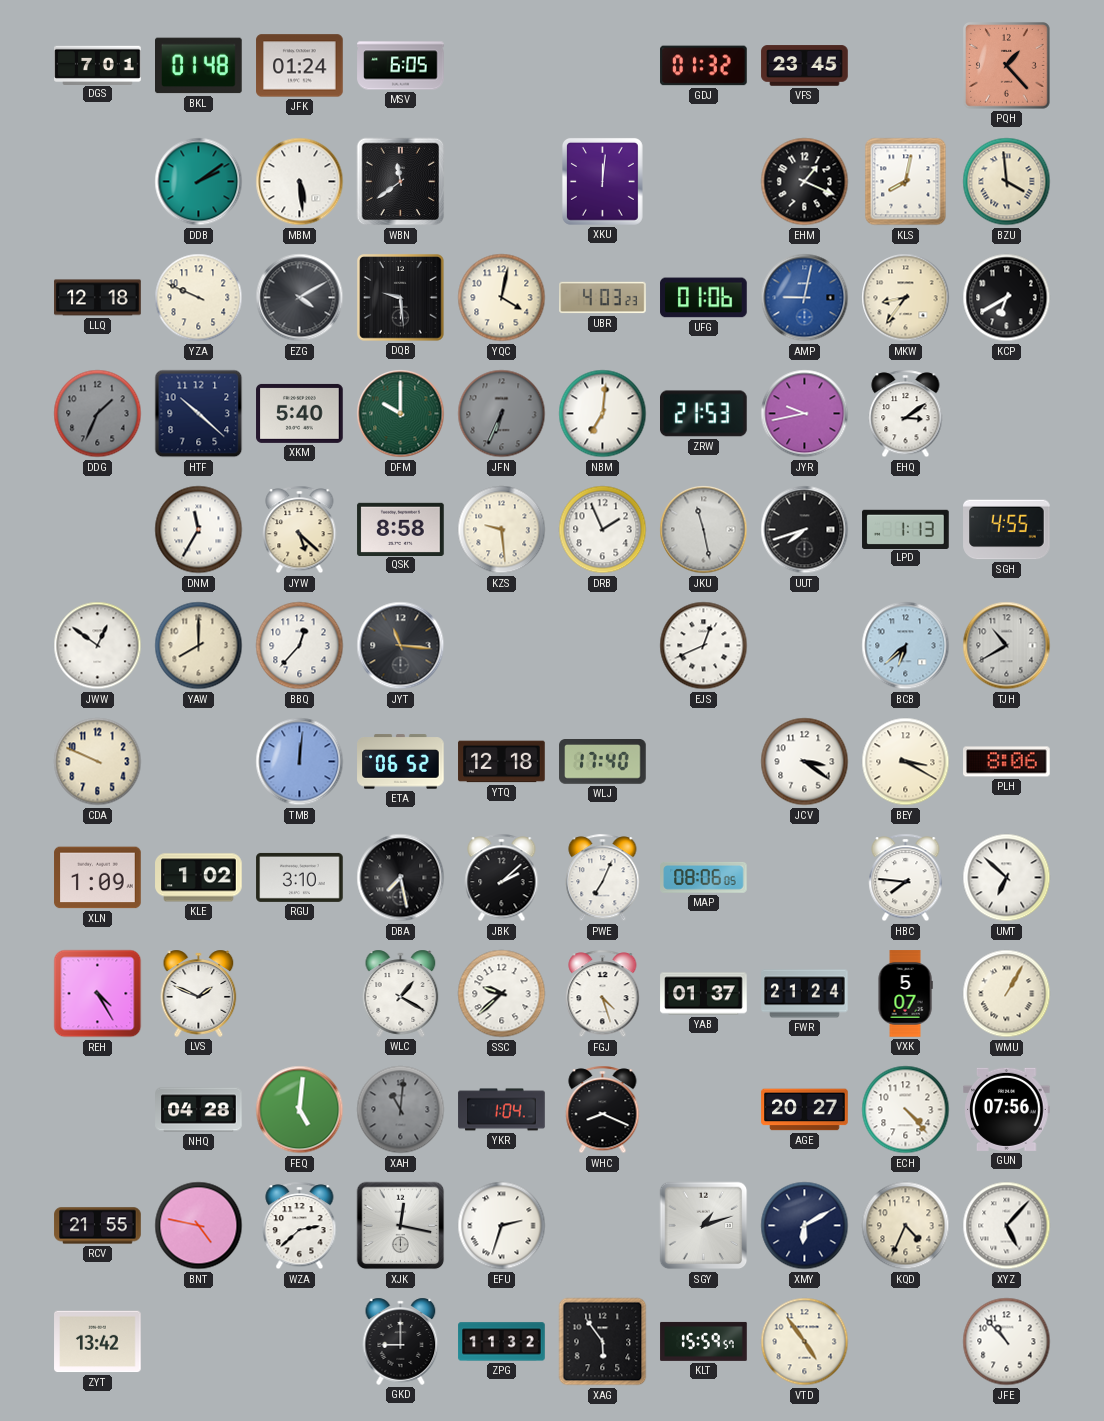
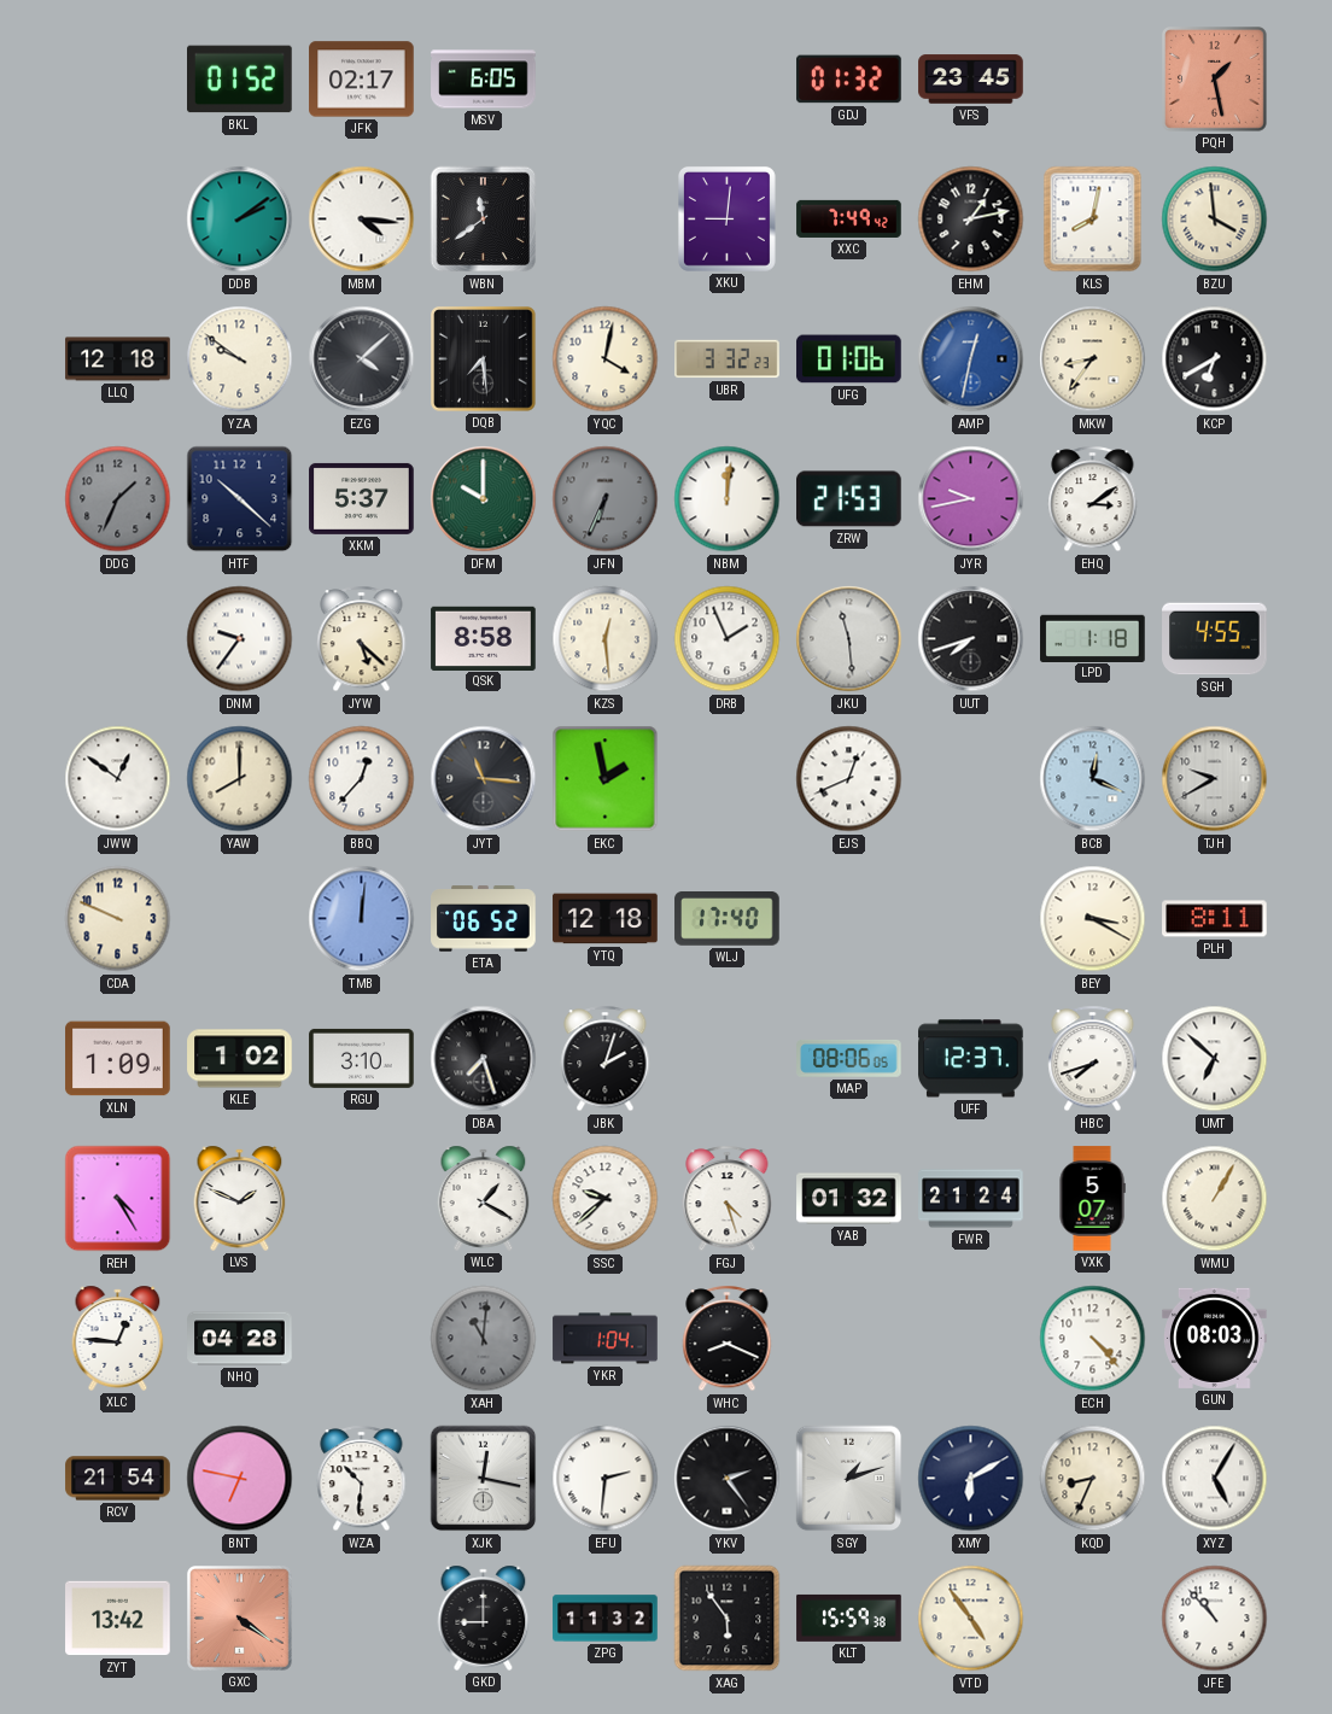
DGS: 7:01 -> none
BKL: 01:48 -> 01:52
JFK: 01:24 -> 02:17
PQH: 1:23 -> 1:28
MBM: 5:29 -> 4:16
XKU: 12:01 -> 9:01
XXC: none -> 7:49
EHM: 1:19 -> 1:13
YZA: 9:49 -> 9:51
EZG: 4:10 -> 4:08
DQB: 9:29 -> 7:29
UBR: 4:03 -> 3:32
AMP: 9:02 -> 12:32
XKM: 5:40 -> 5:37
NBM: 7:01 -> 12:01
DNM: 11:35 -> 9:36
KZS: 9:29 -> 12:29
JKU: 11:28 -> 11:29
LPD: 1:13 -> 1:18
EKC: none -> 1:58
BCB: 6:38 -> 12:19
TJH: 10:40 -> 9:40
JCV: 3:21 -> none
PLH: 8:06 -> 8:11
DBA: 7:28 -> 7:27
JBK: 2:08 -> 2:03
PWE: 7:04 -> none
UFF: none -> 12:37
HBC: 7:46 -> 7:42
YAB: 01:37 -> 01:32
XLC: none -> 12:46
FEQ: 5:01 -> none
AGE: 20:27 -> none
GUN: 07:56 -> 08:03
RCV: 21:55 -> 21:54
BNT: 4:47 -> 6:47
WZA: 2:38 -> 10:31
EFU: 2:33 -> 2:31
YKV: none -> 2:24
KQD: 4:34 -> 8:34
XYZ: 5:07 -> 5:05
GXC: none -> 4:21
KLT: 15:59:57 -> 15:59:38
